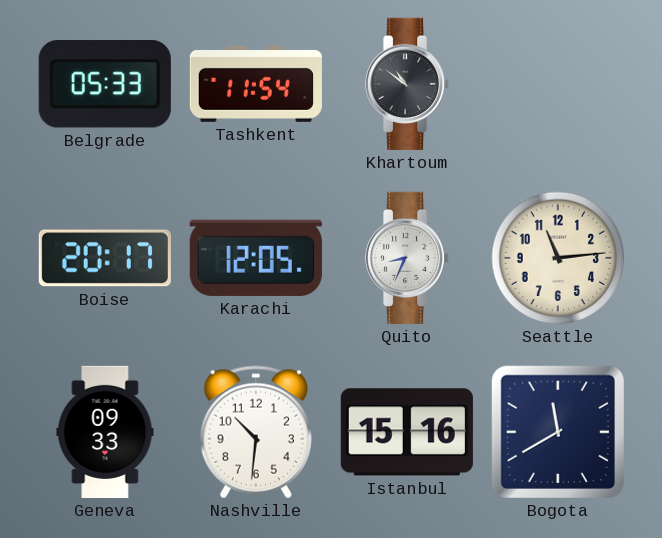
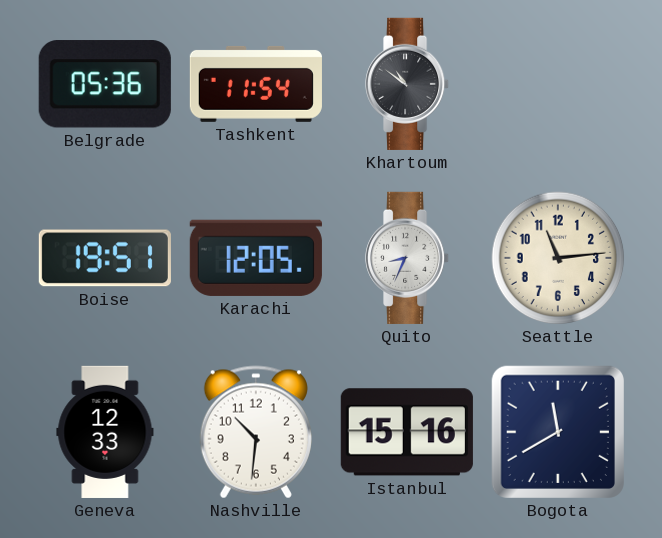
Belgrade: 05:33 -> 05:36
Boise: 20:17 -> 19:51
Geneva: 09:33 -> 12:33
